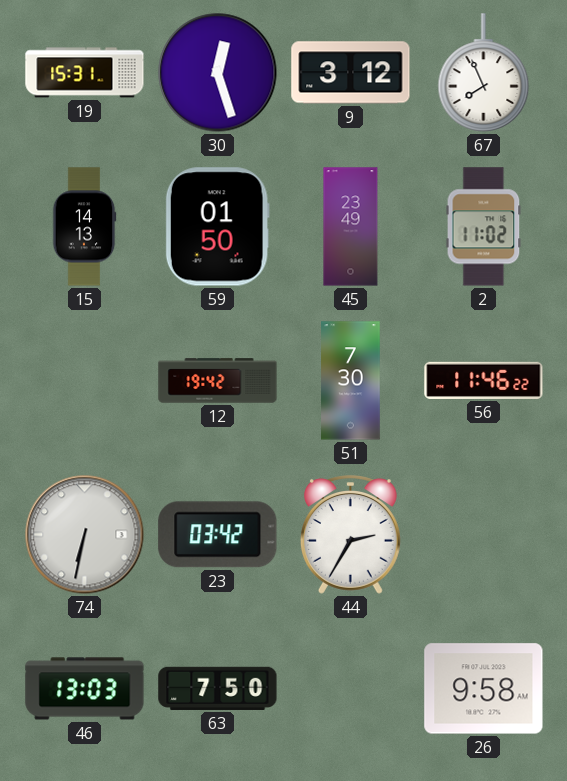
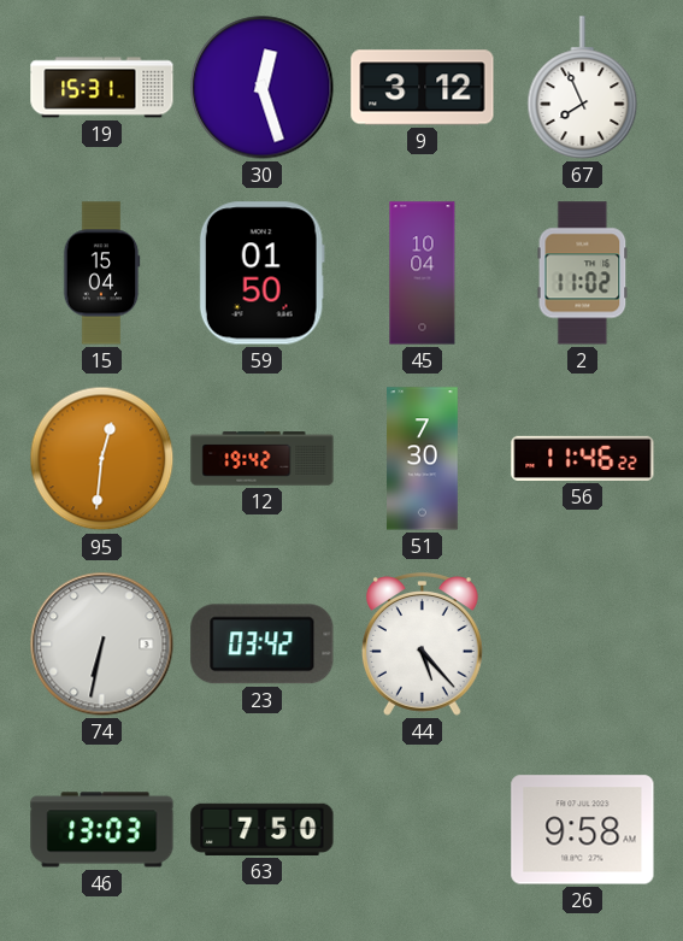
15: 14:13 -> 15:04
45: 23:49 -> 10:04
95: none -> 12:31
44: 2:35 -> 5:23
